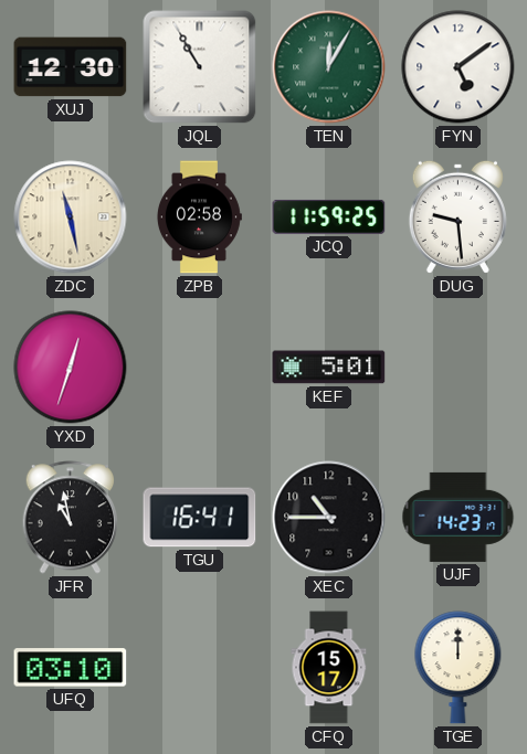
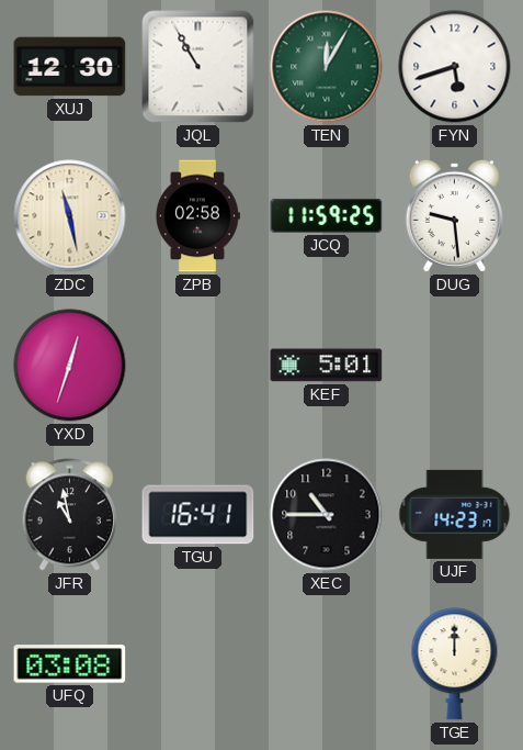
FYN: 5:09 -> 5:42
UFQ: 03:10 -> 03:08
CFQ: 15:17 -> none
